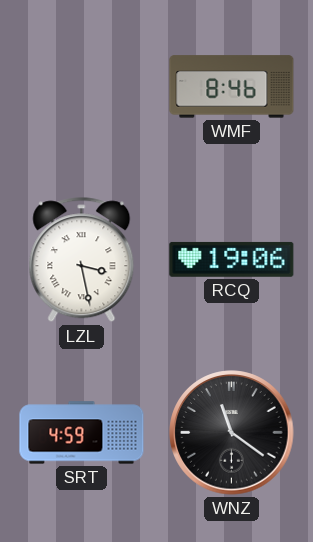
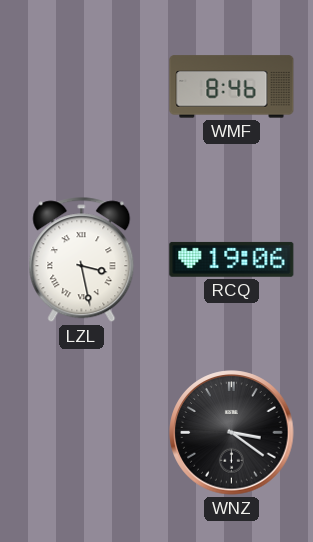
SRT: 4:59 -> none
WNZ: 11:21 -> 3:21
